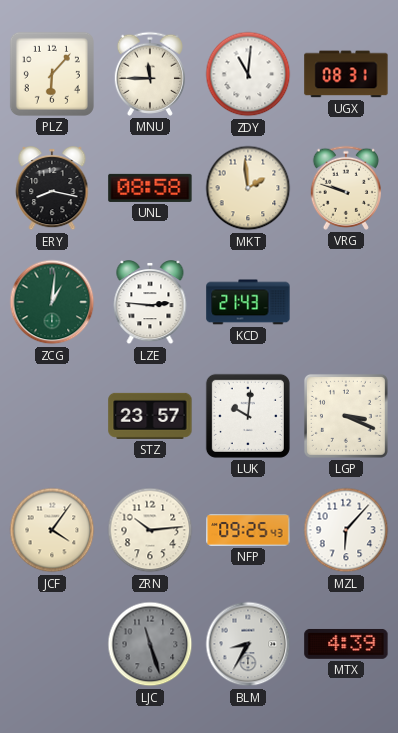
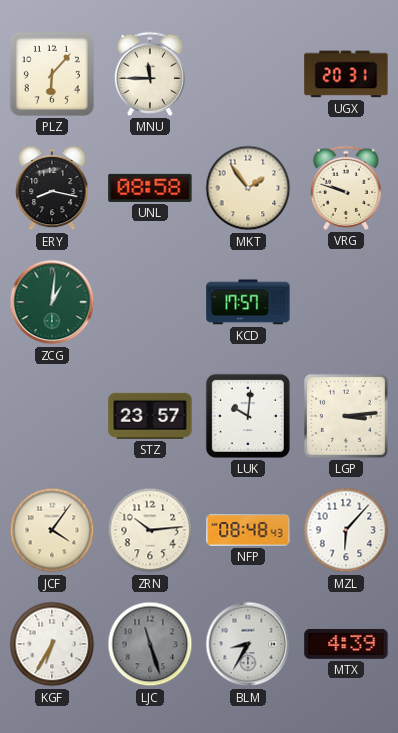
ZDY: 11:01 -> none
UGX: 08:31 -> 20:31
MKT: 1:59 -> 1:54
LZE: 2:46 -> none
KCD: 21:43 -> 17:57
LGP: 3:19 -> 3:14
NFP: 09:25 -> 08:48
KGF: none -> 6:35
